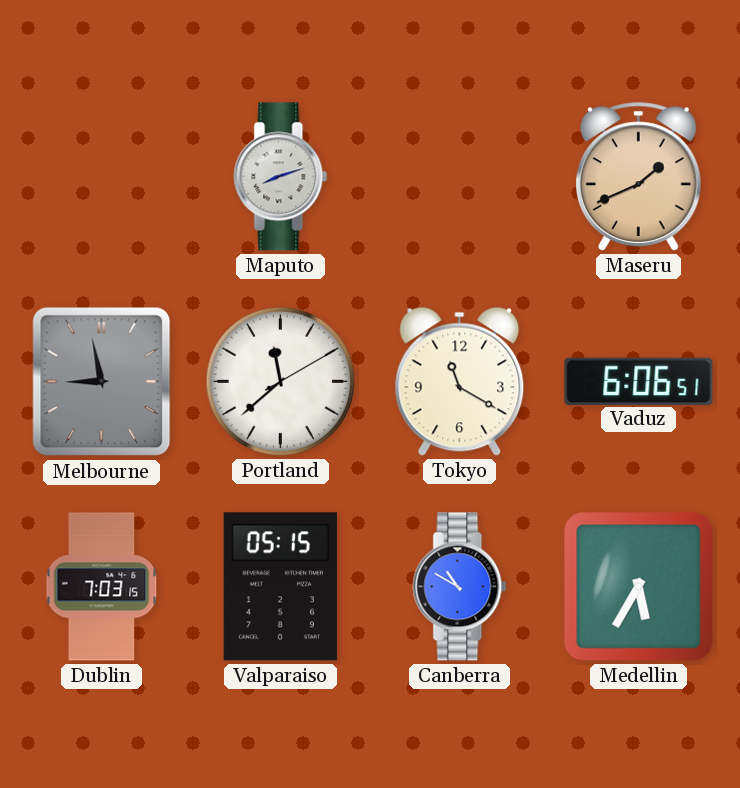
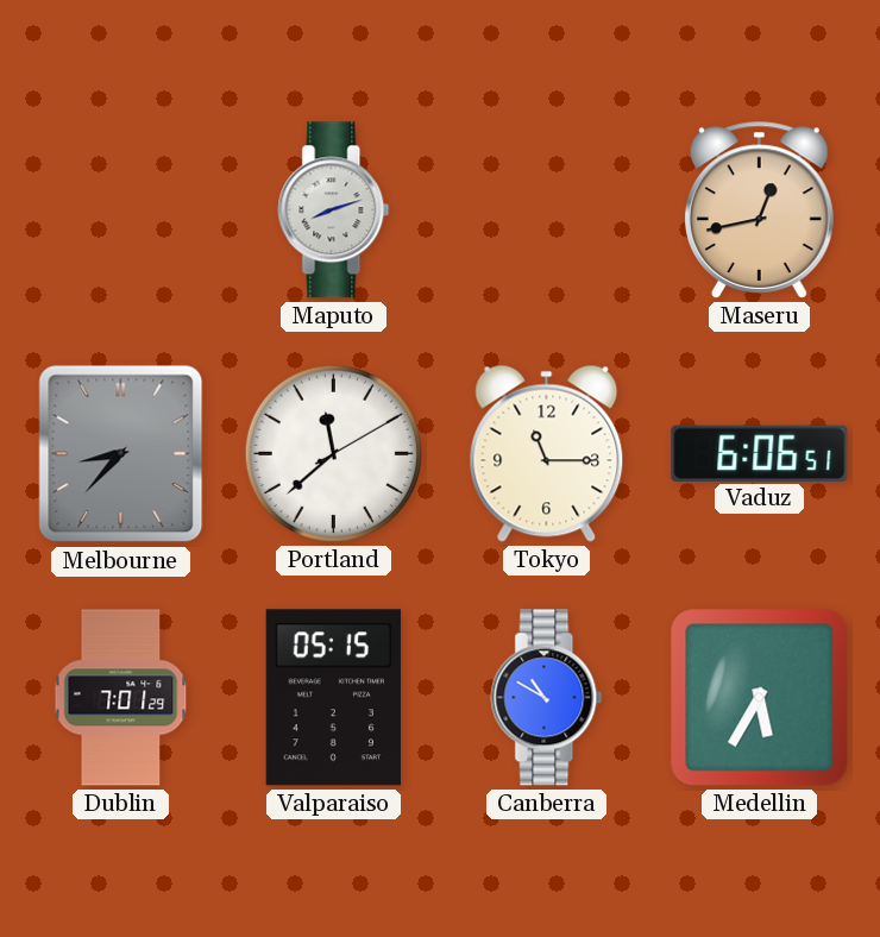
Maseru: 1:41 -> 12:43
Melbourne: 8:58 -> 8:37
Tokyo: 11:20 -> 11:15
Dublin: 7:03 -> 7:01
